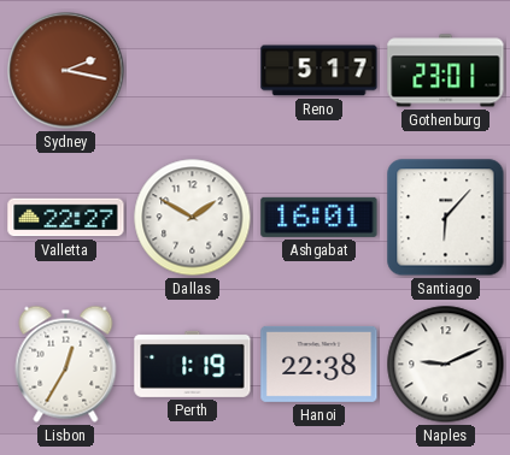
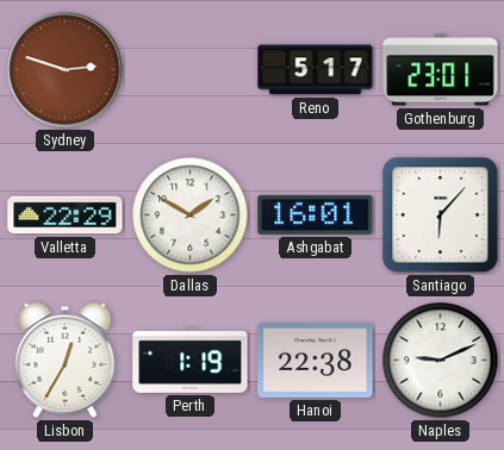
Sydney: 2:17 -> 2:48
Valletta: 22:27 -> 22:29
